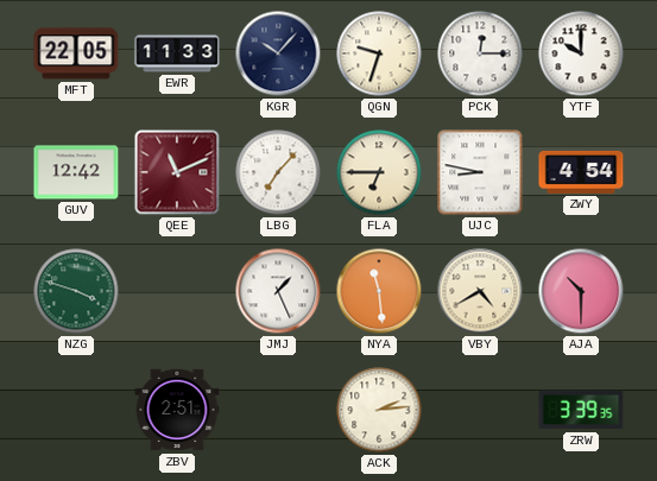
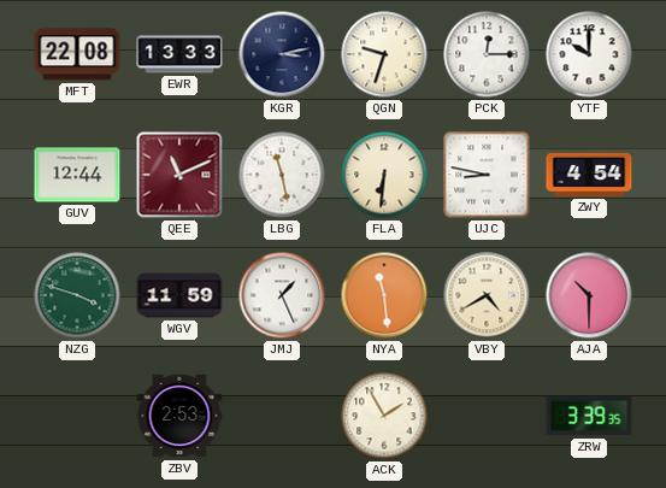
MFT: 22:05 -> 22:08
EWR: 11:33 -> 13:33
KGR: 10:07 -> 3:13
GUV: 12:42 -> 12:44
LBG: 7:07 -> 11:28
FLA: 6:45 -> 6:31
WGV: none -> 11:59
ZBV: 2:51 -> 2:53
ACK: 2:14 -> 1:55
